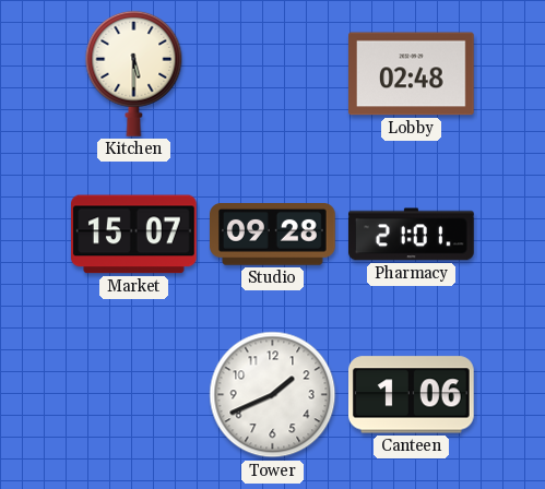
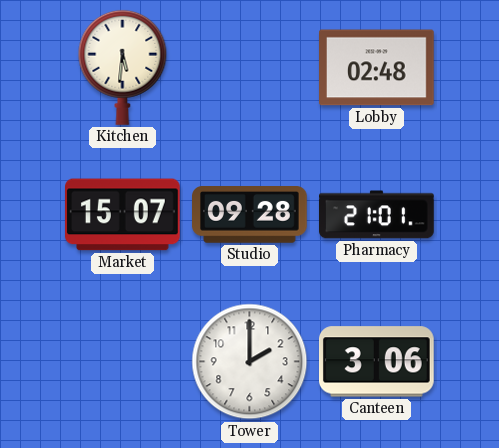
Kitchen: 5:30 -> 5:31
Tower: 1:41 -> 2:00
Canteen: 1:06 -> 3:06
